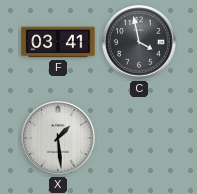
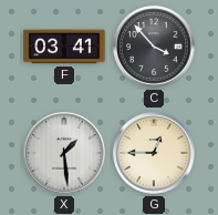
C: 3:58 -> 3:53
G: none -> 12:45
